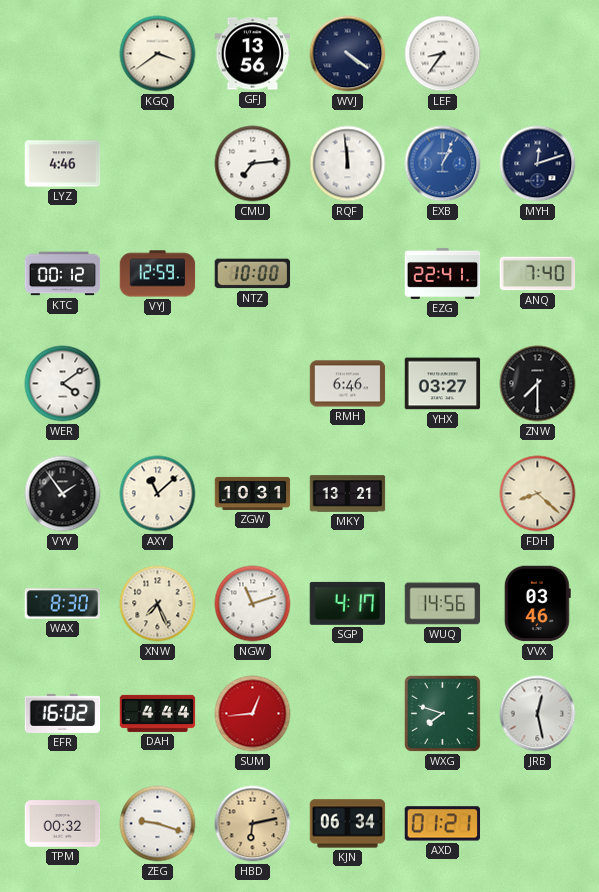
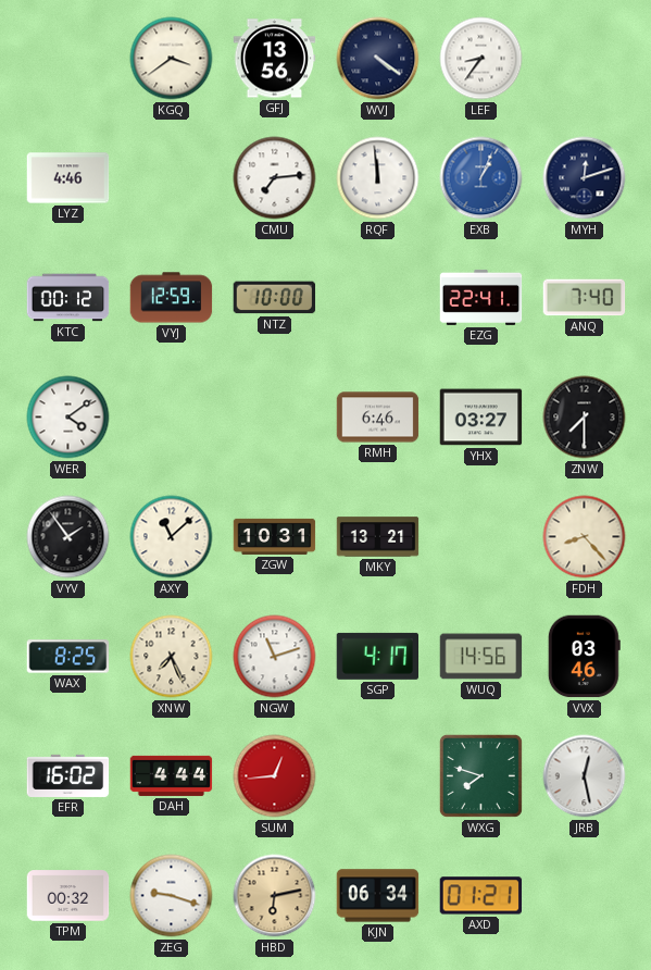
FDH: 8:22 -> 8:23
WAX: 8:30 -> 8:25
